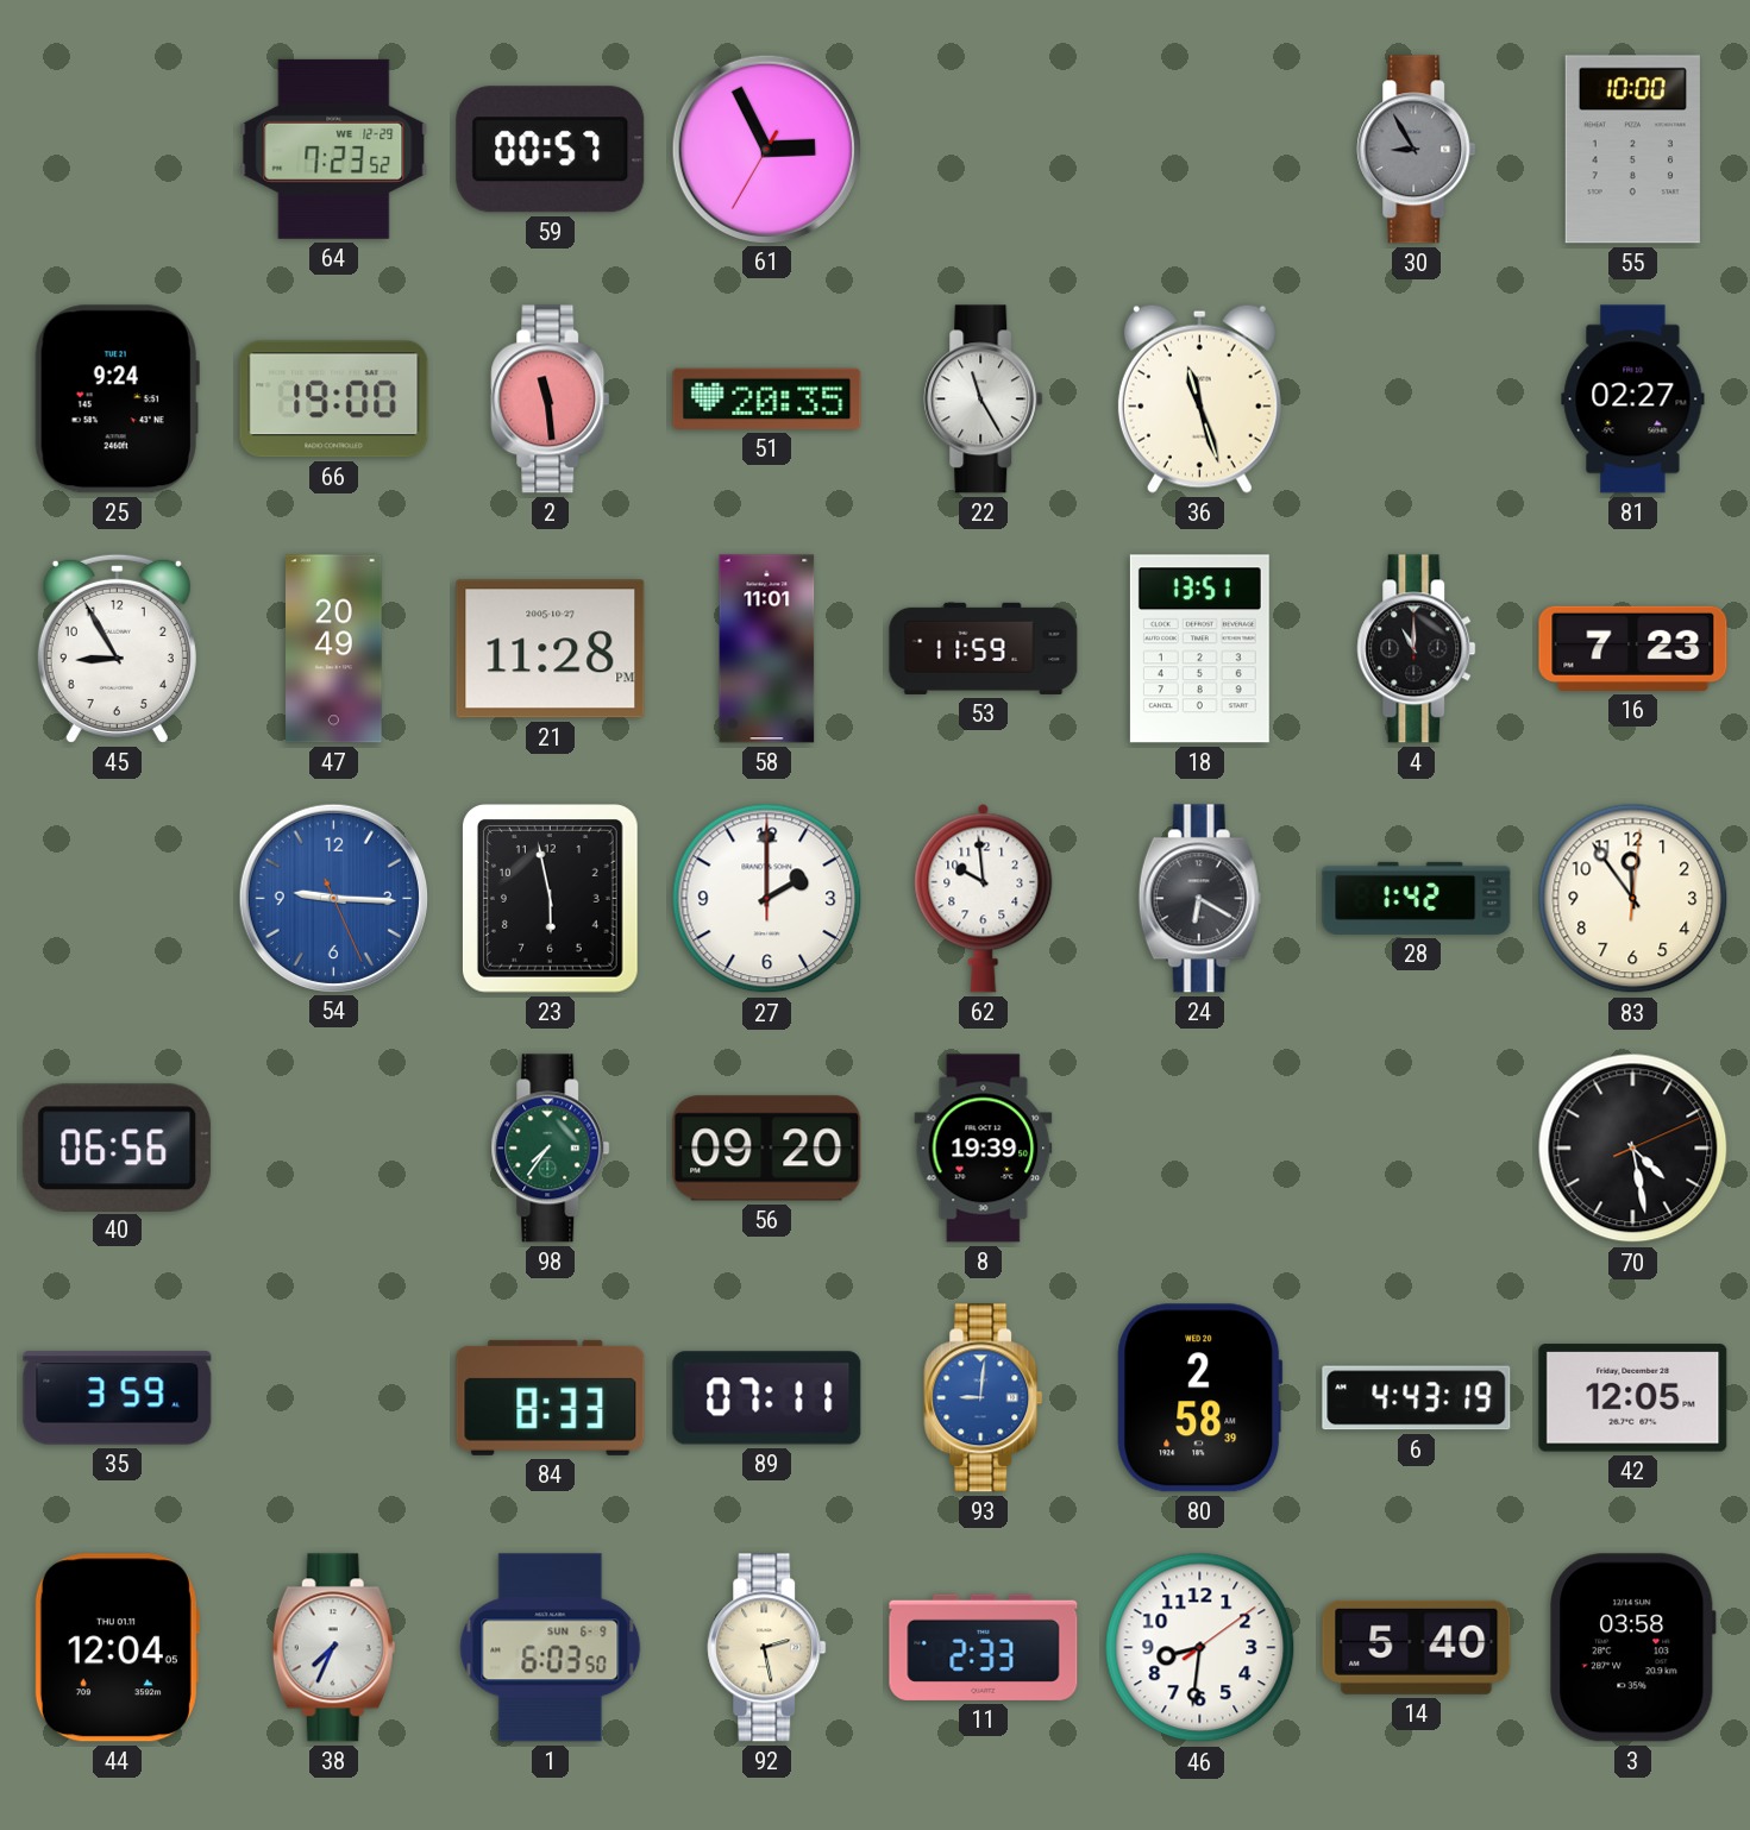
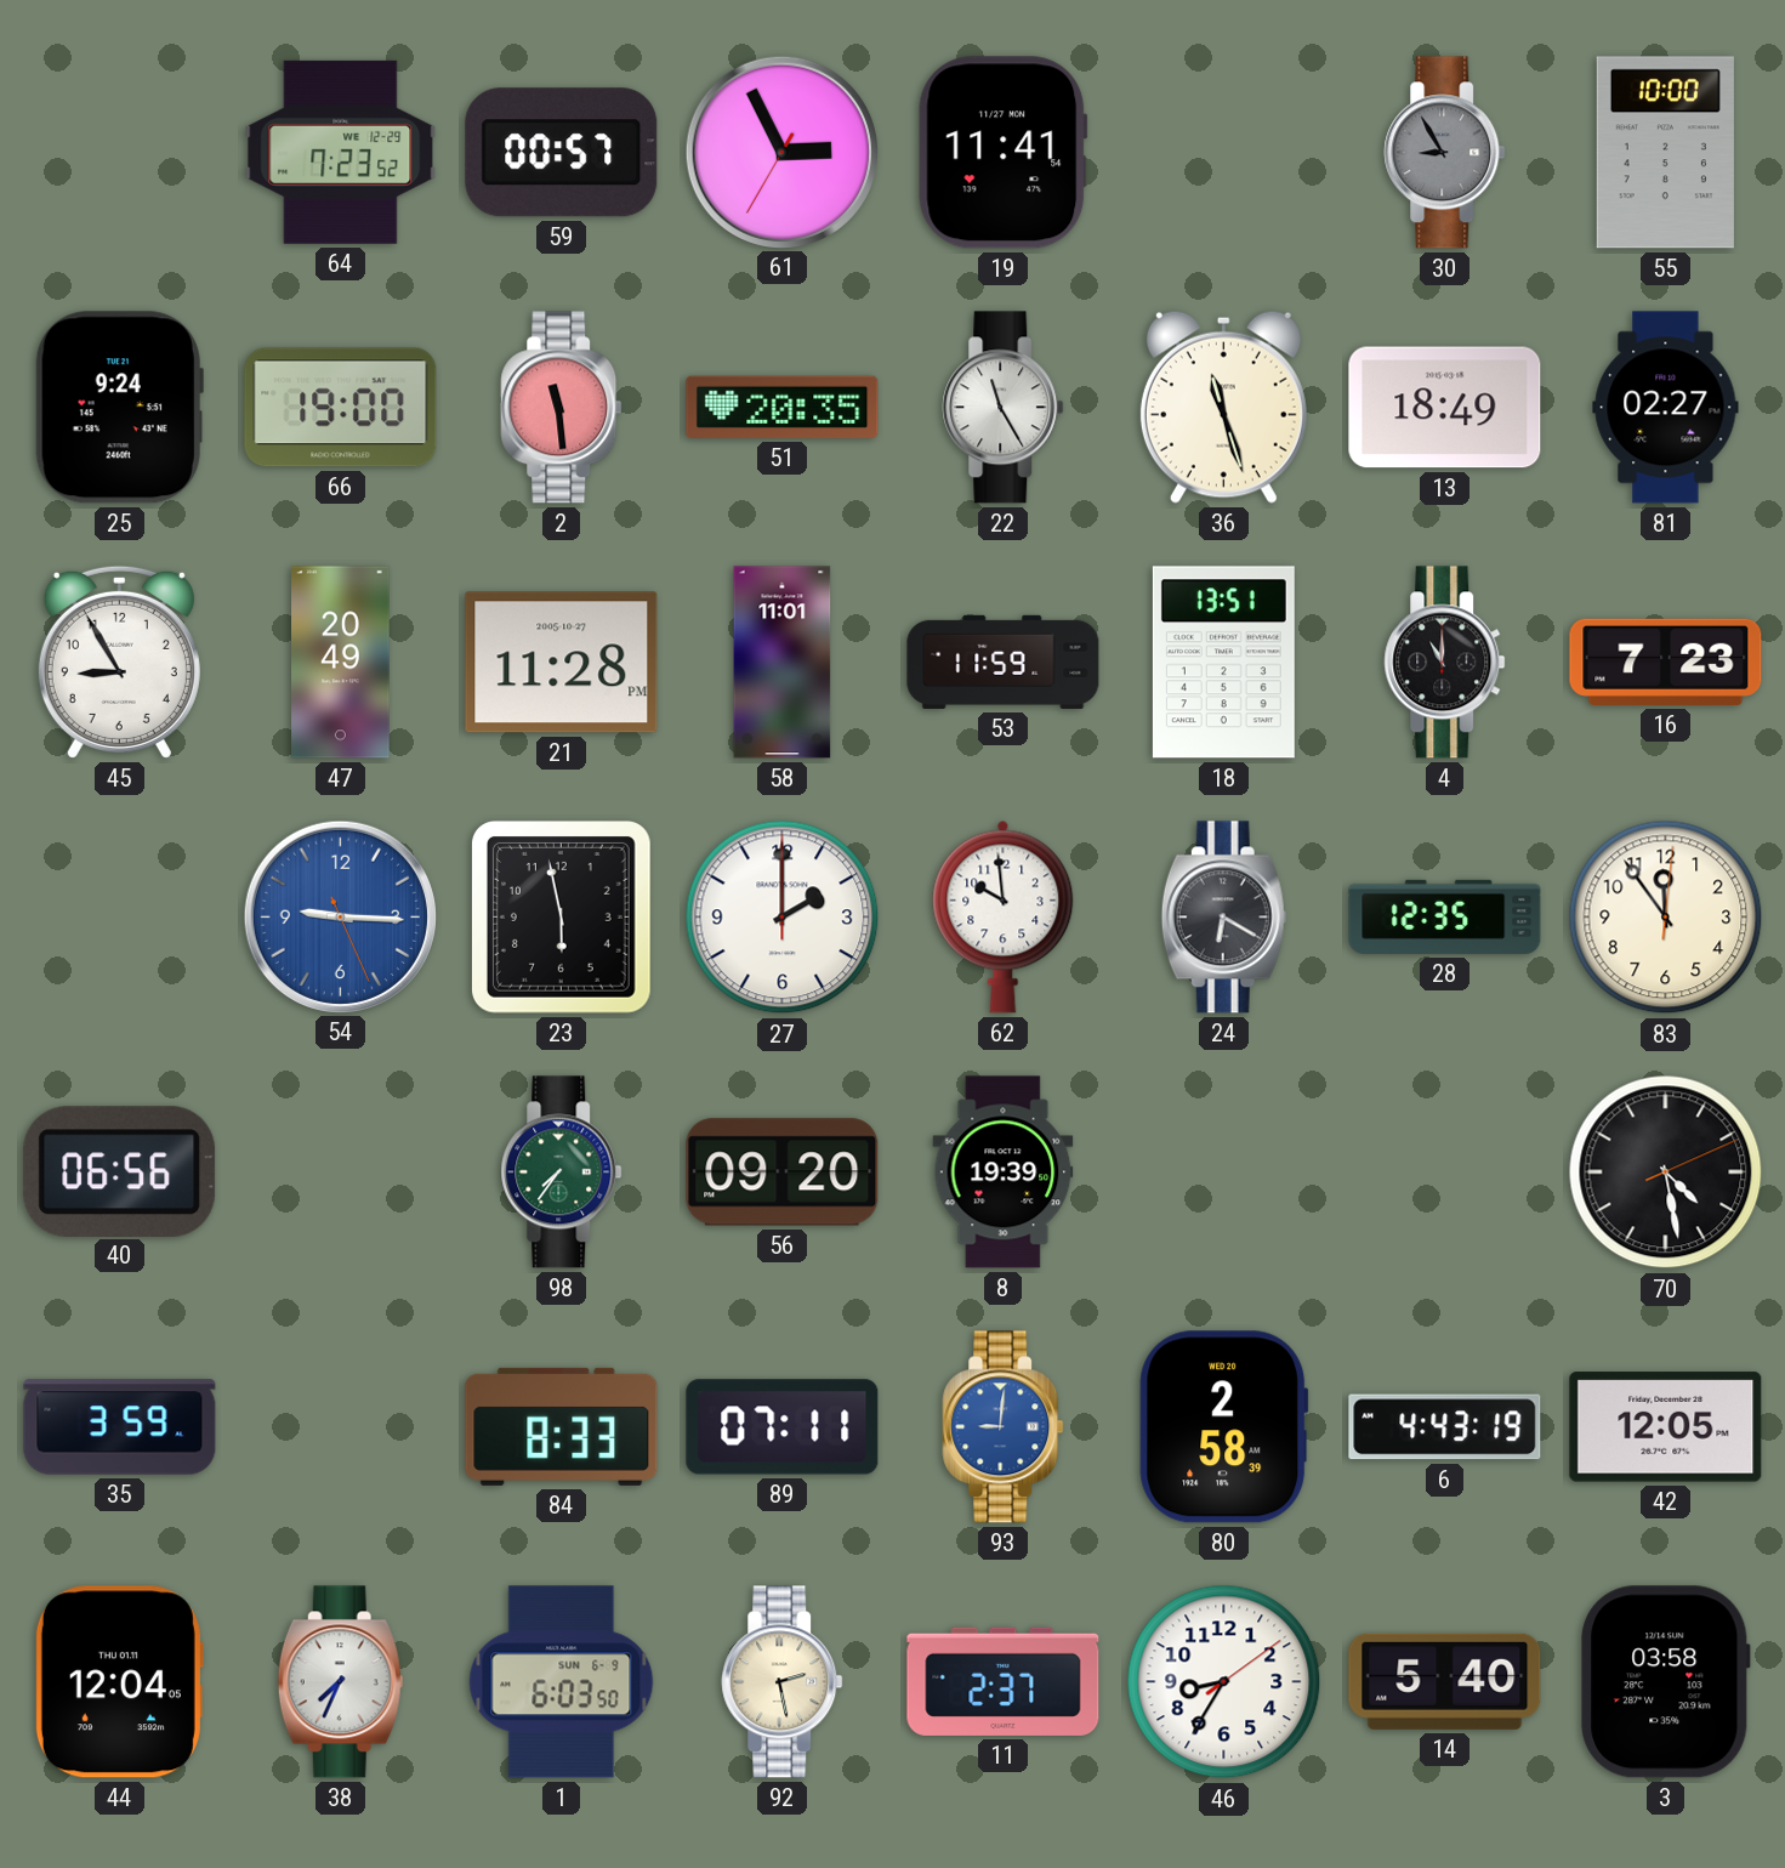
19: none -> 11:41
13: none -> 18:49
28: 1:42 -> 12:35
11: 2:33 -> 2:37
46: 8:31 -> 8:35
